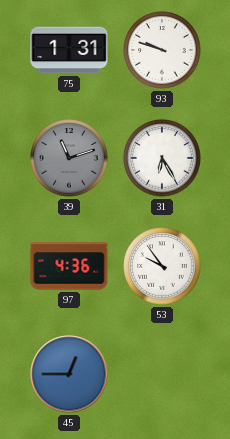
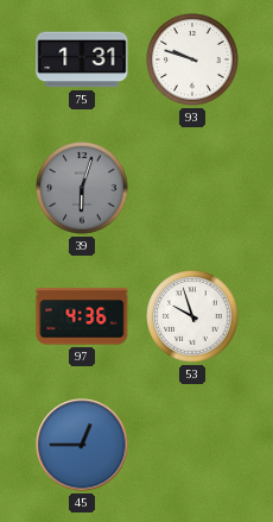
39: 11:12 -> 6:03
31: 6:25 -> none
53: 9:54 -> 9:57
